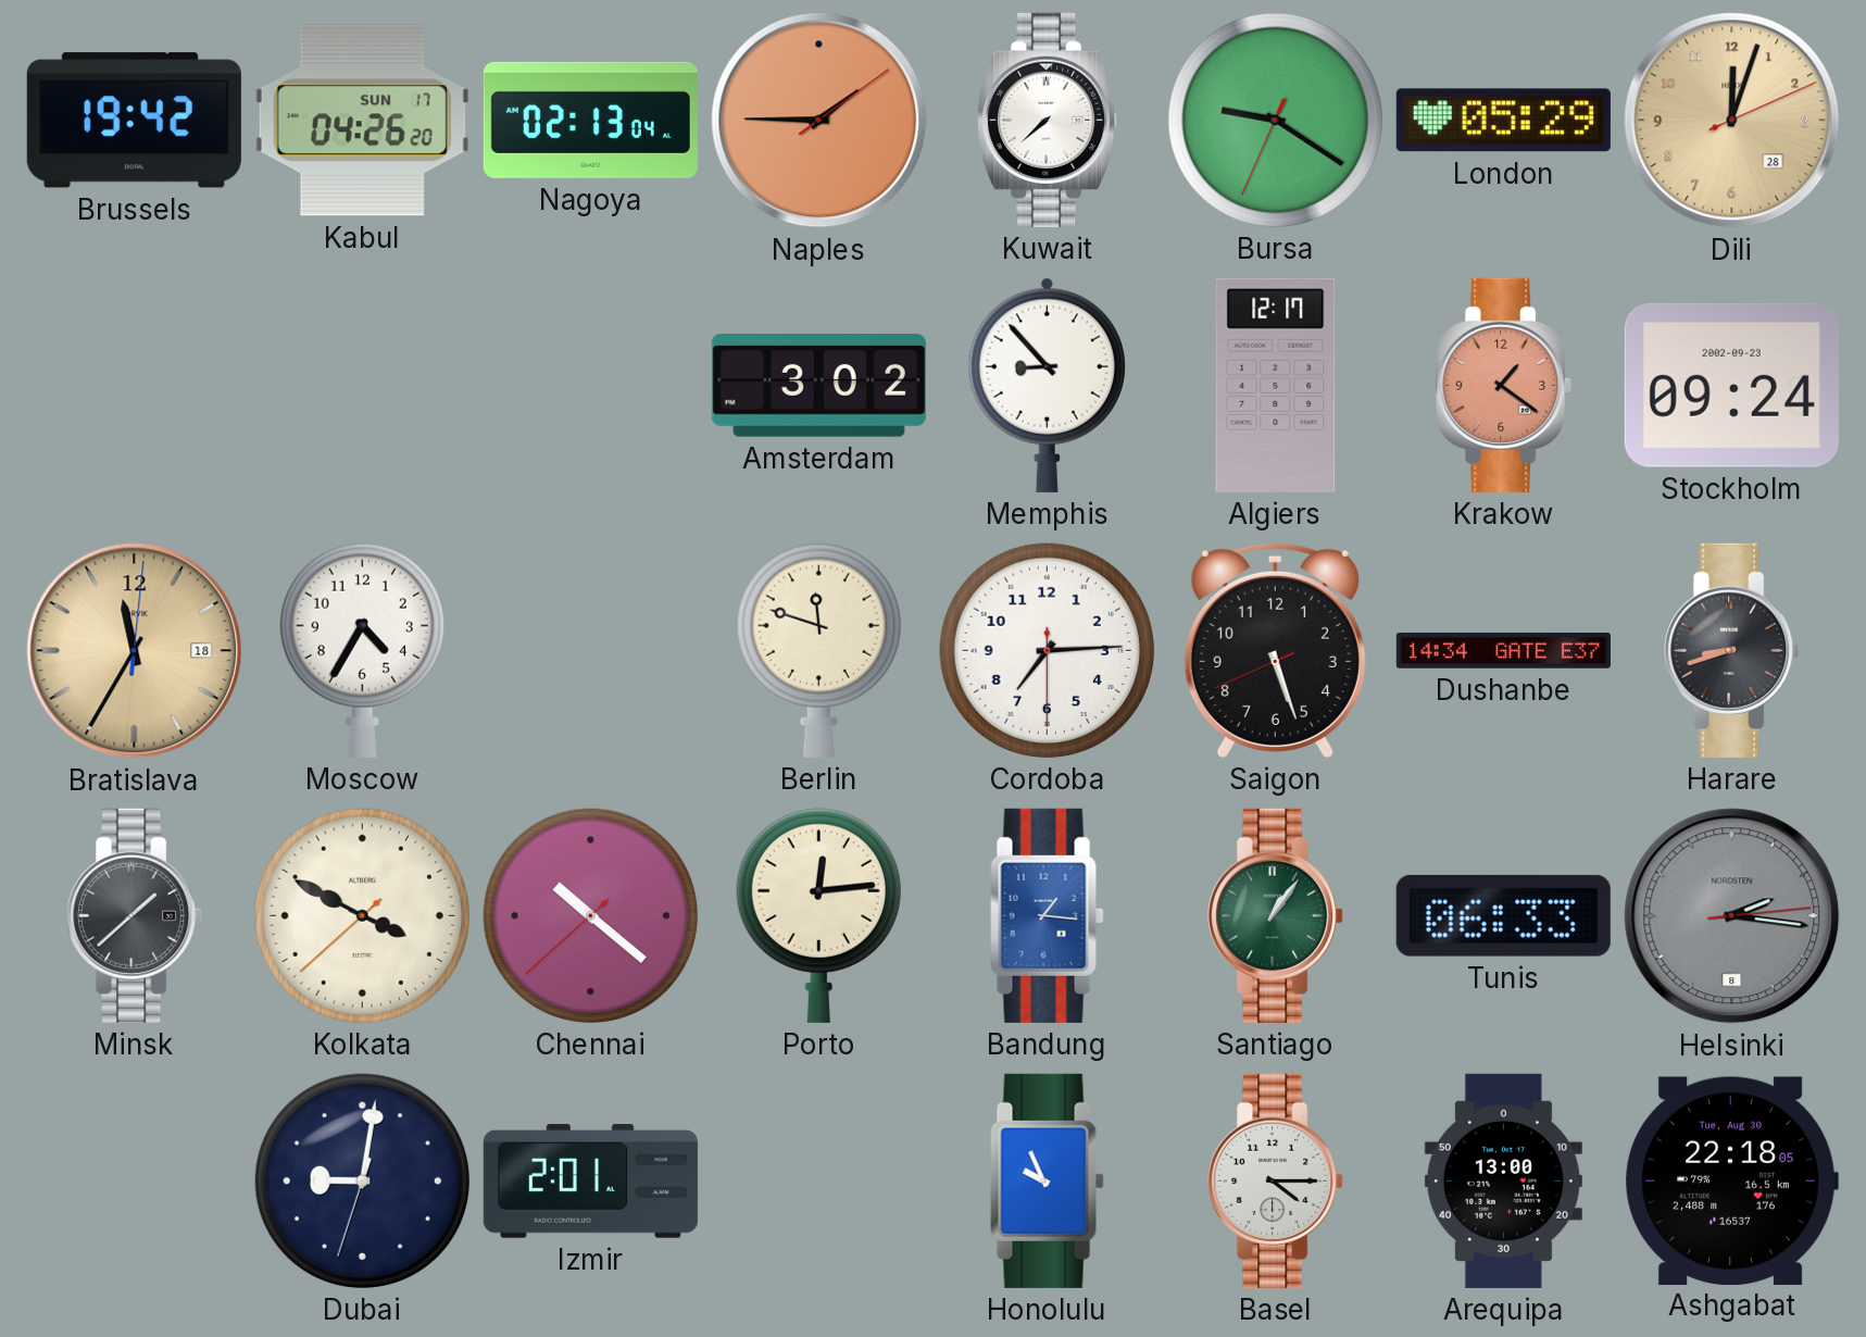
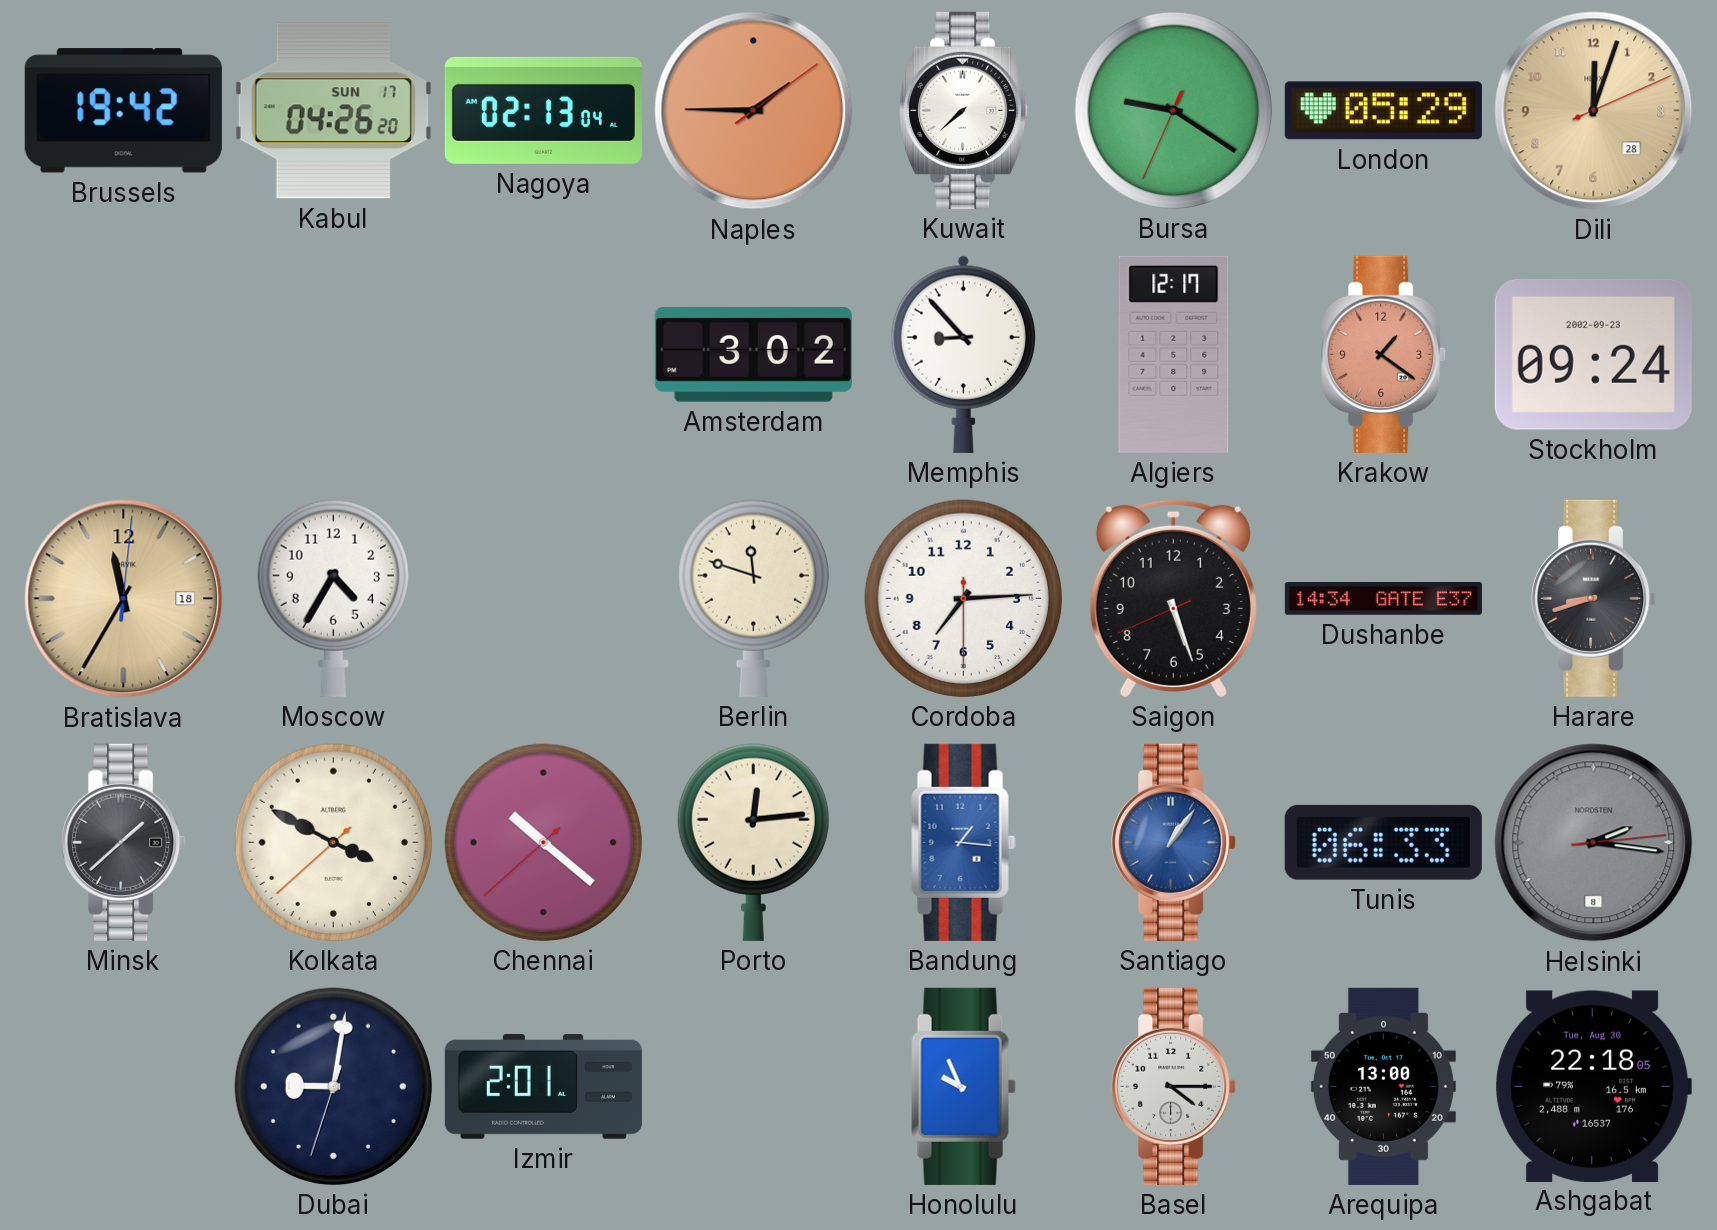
Santiago dial: green -> blue
